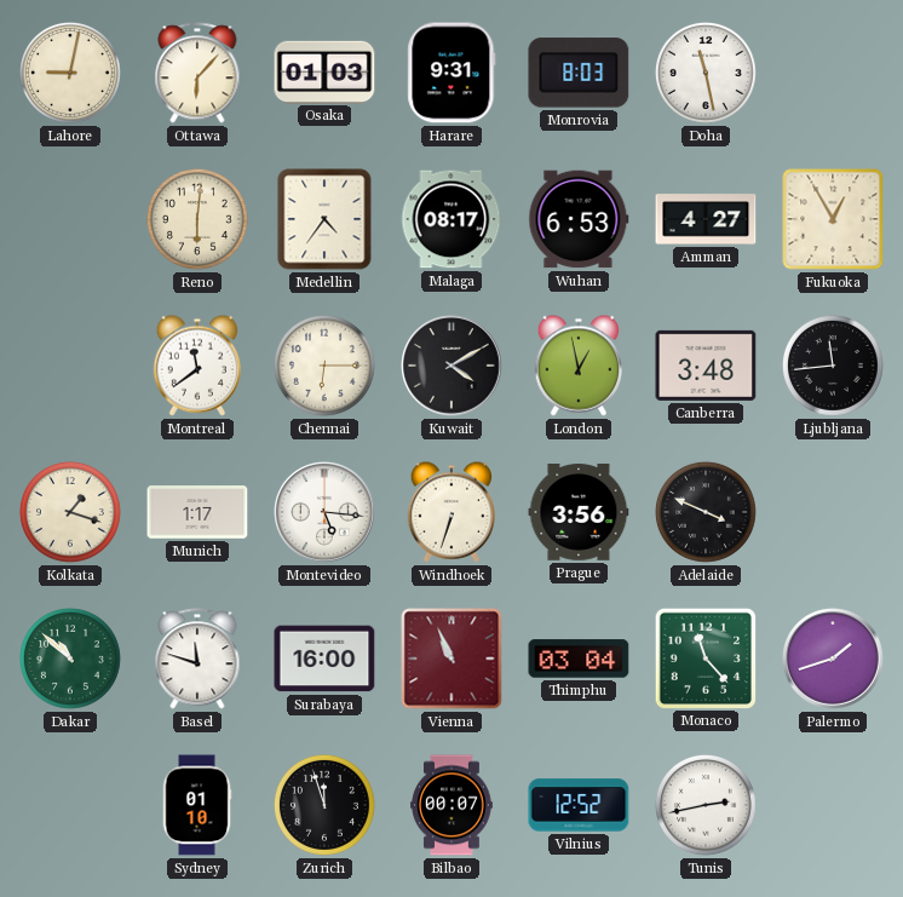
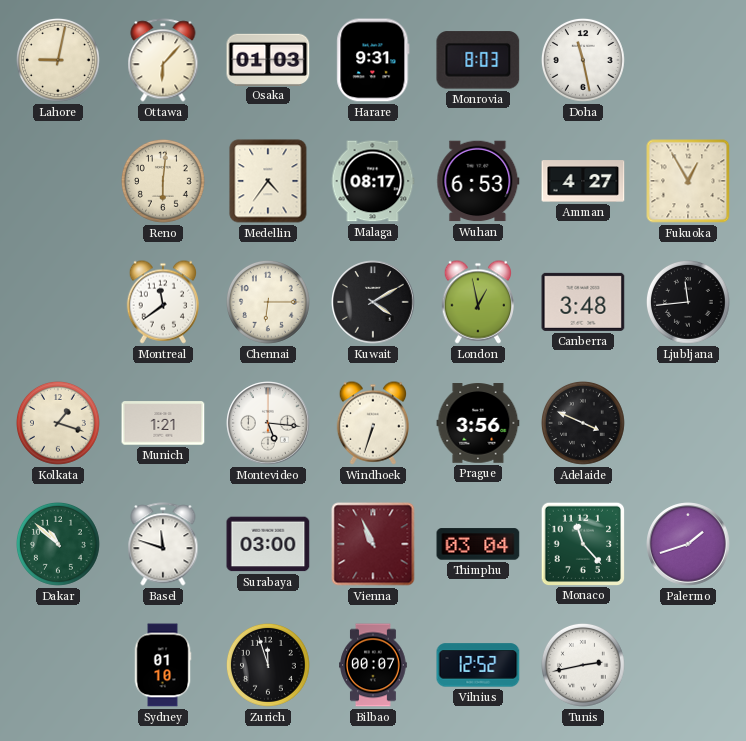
Munich: 1:17 -> 1:21
Surabaya: 16:00 -> 03:00
